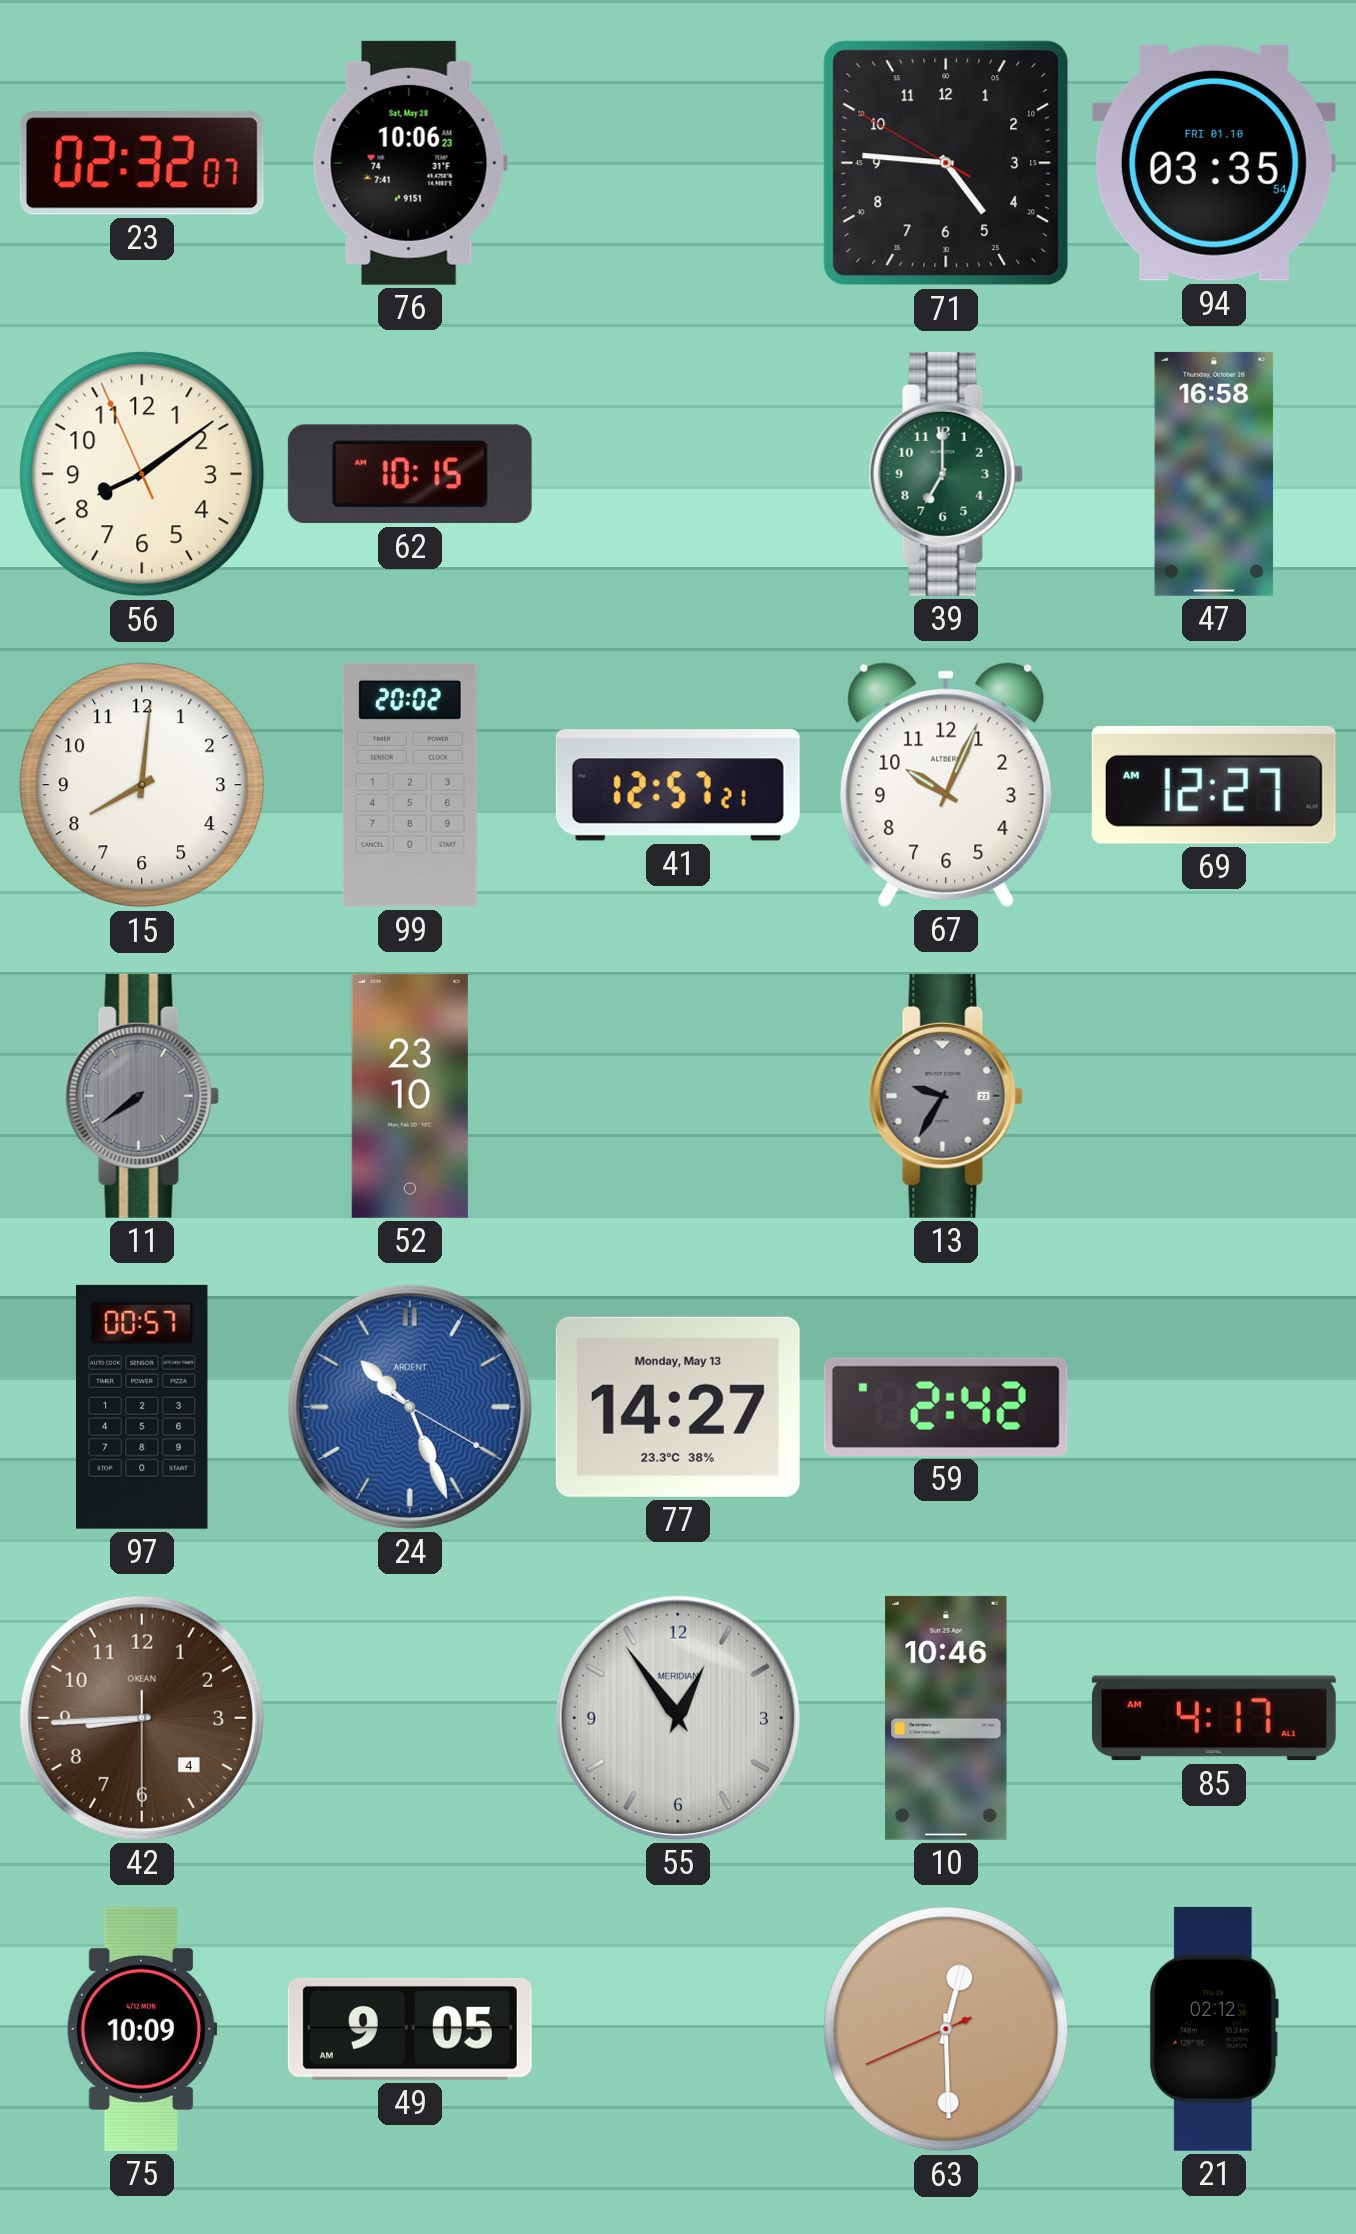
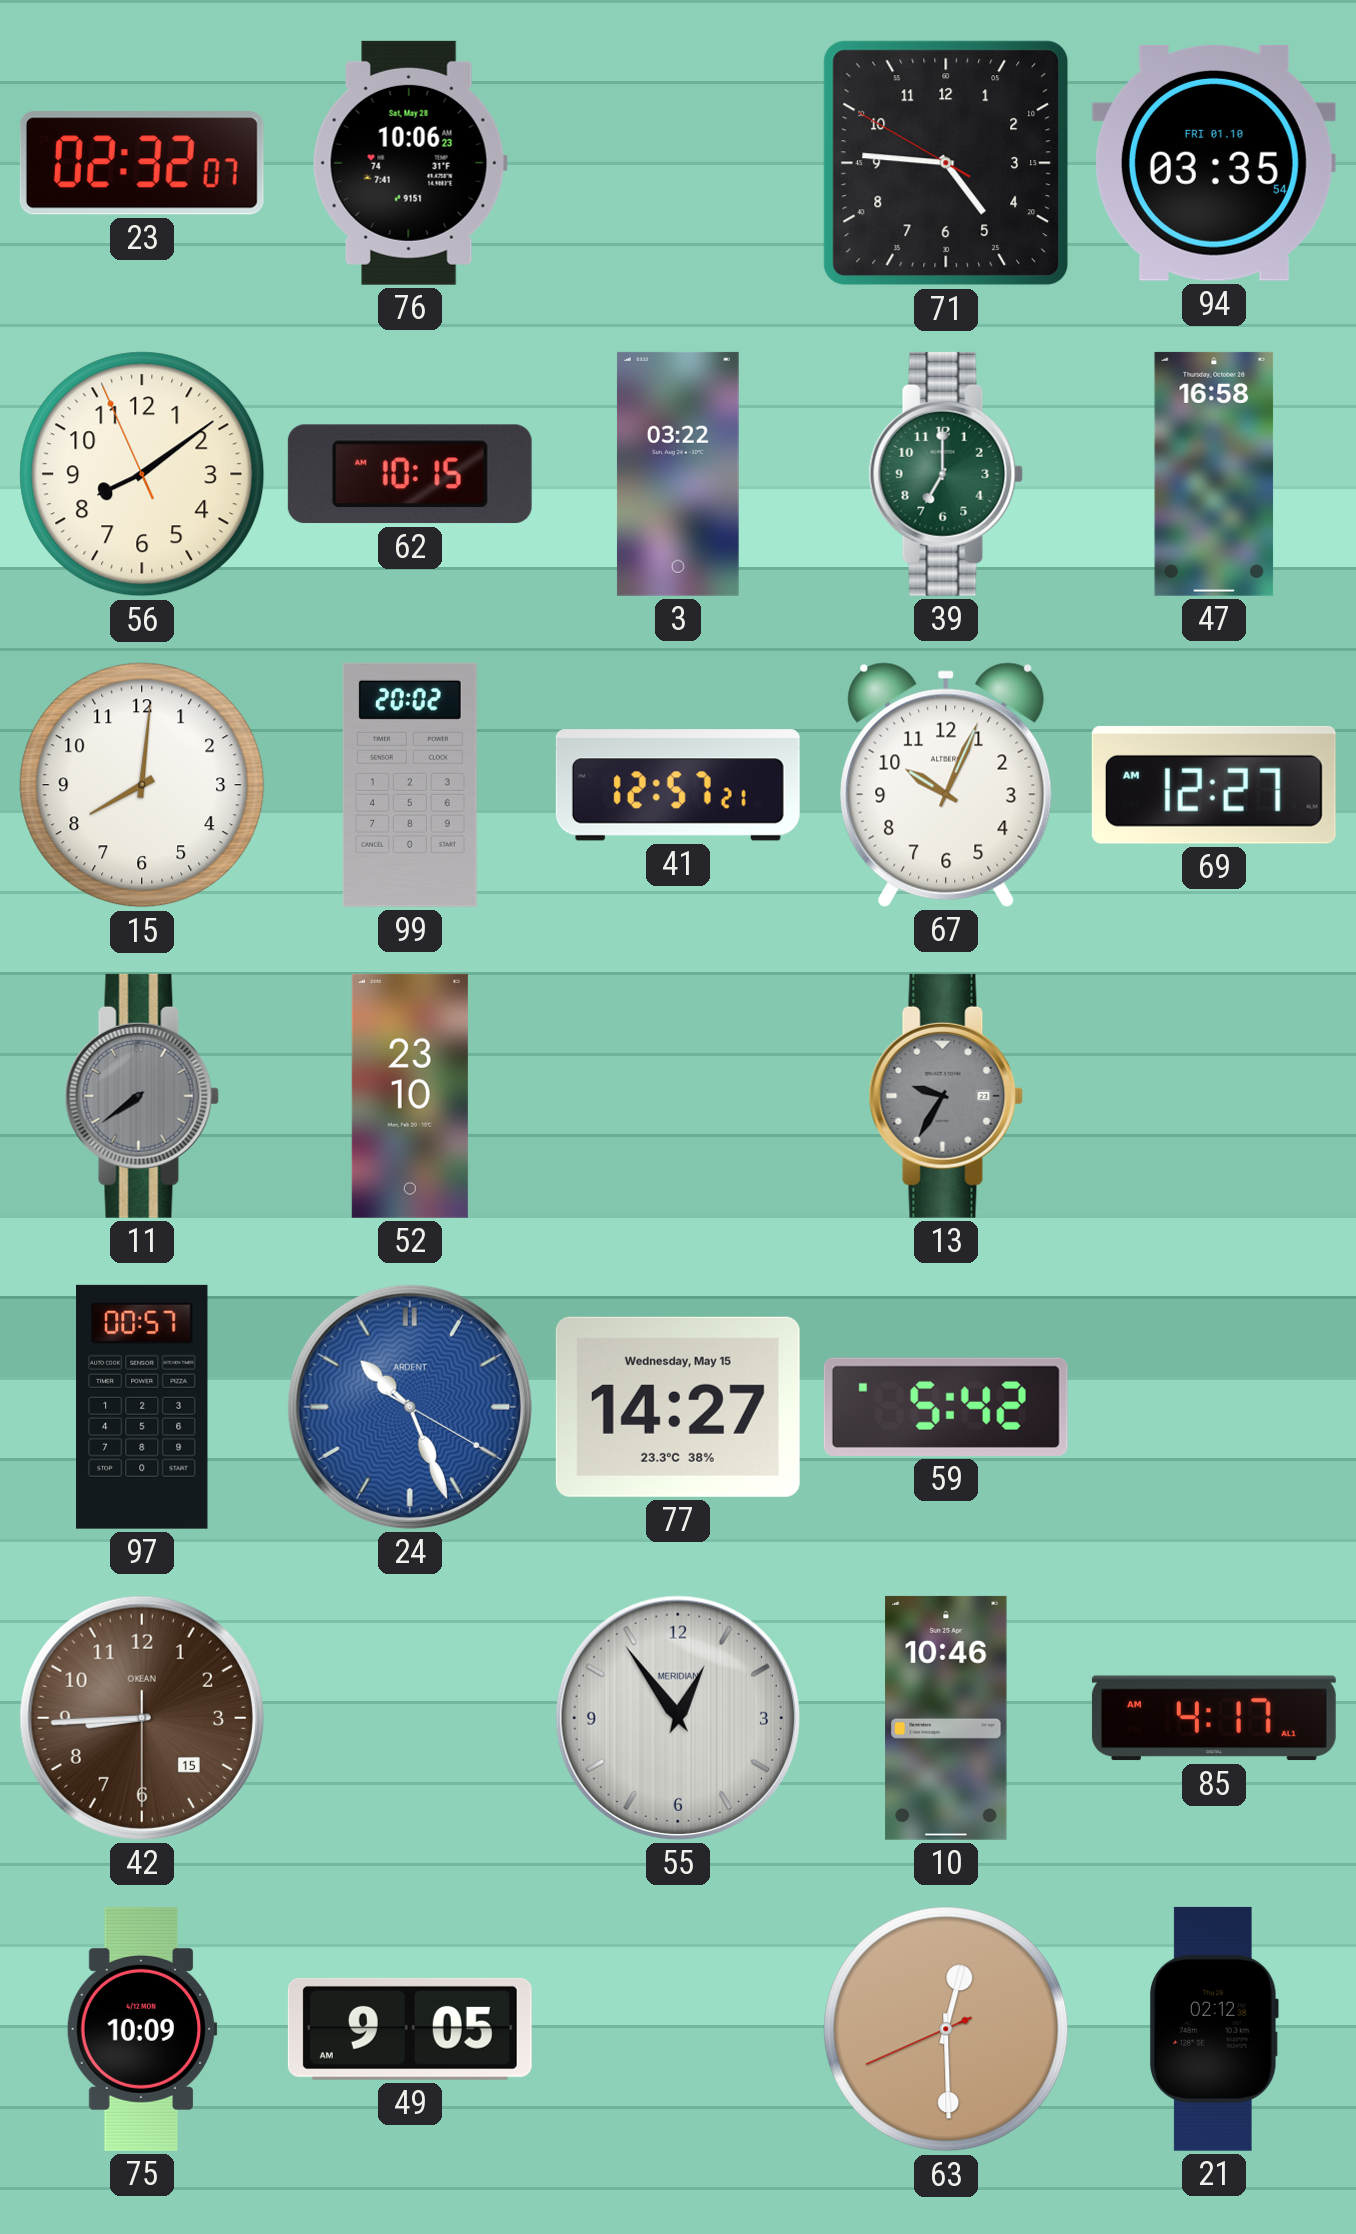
3: none -> 03:22
77 date: Monday, May 13 -> Wednesday, May 15
59: 2:42 -> 5:42
42 date: 4 -> 15
